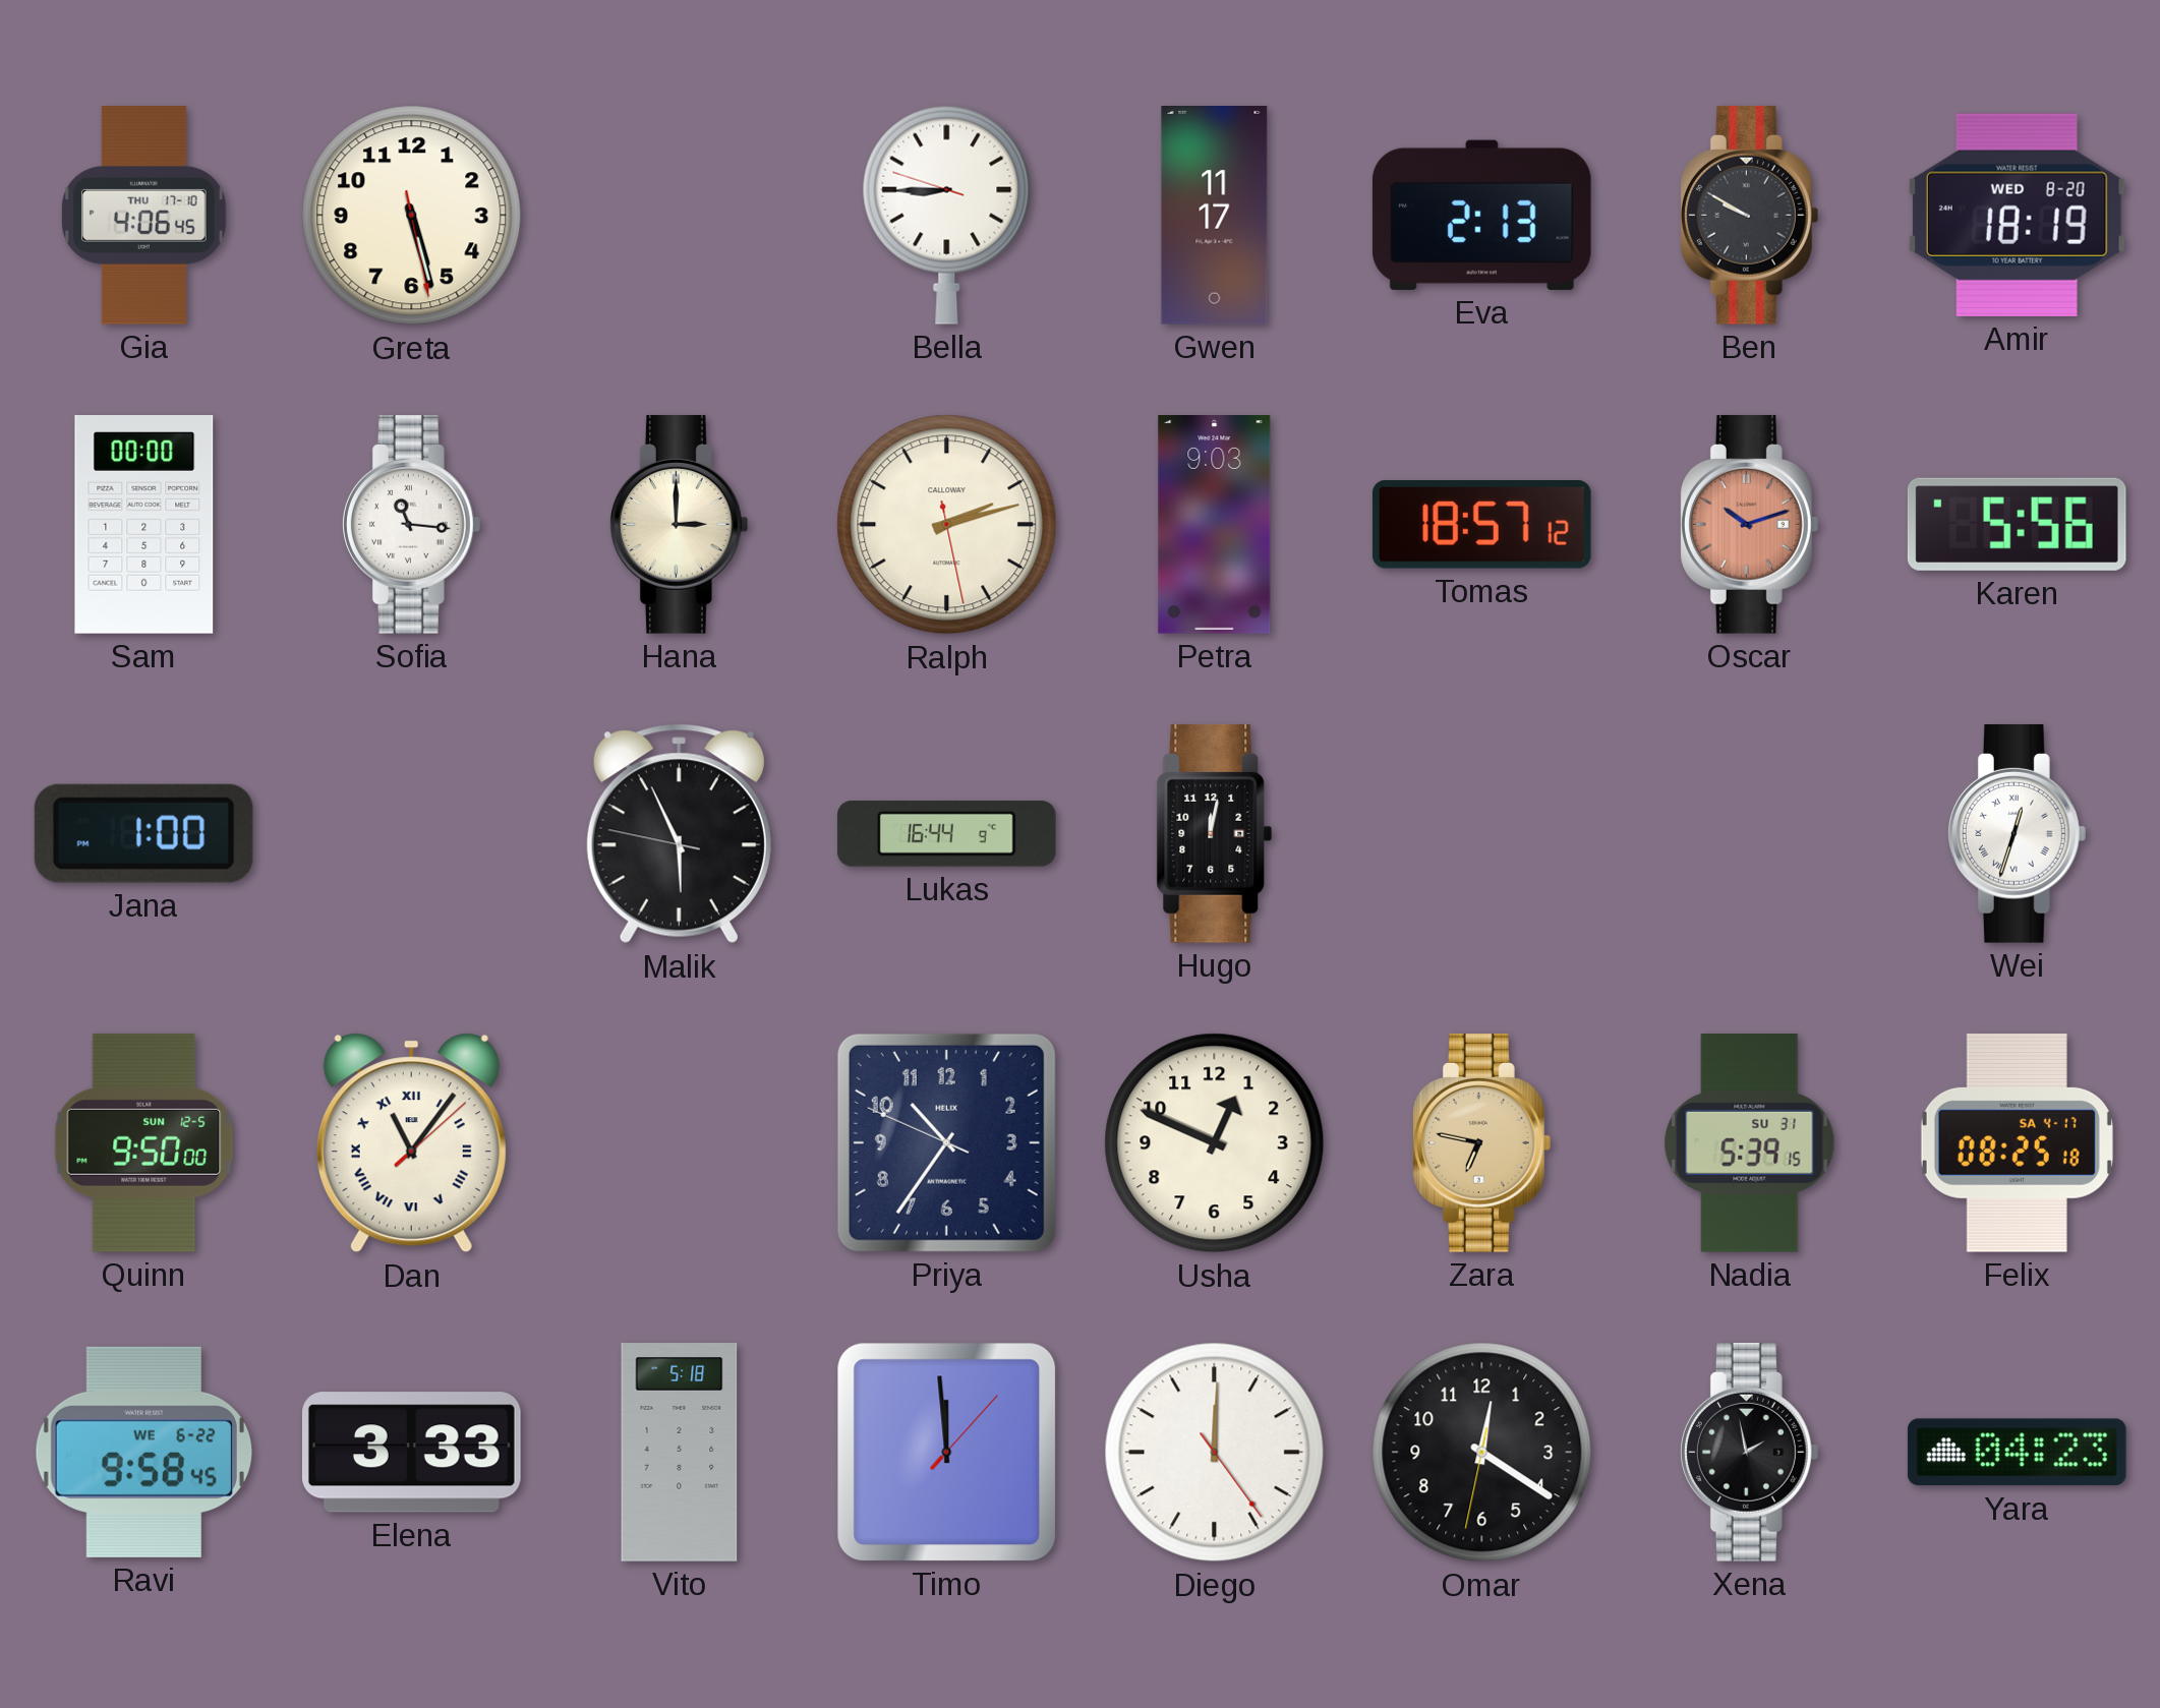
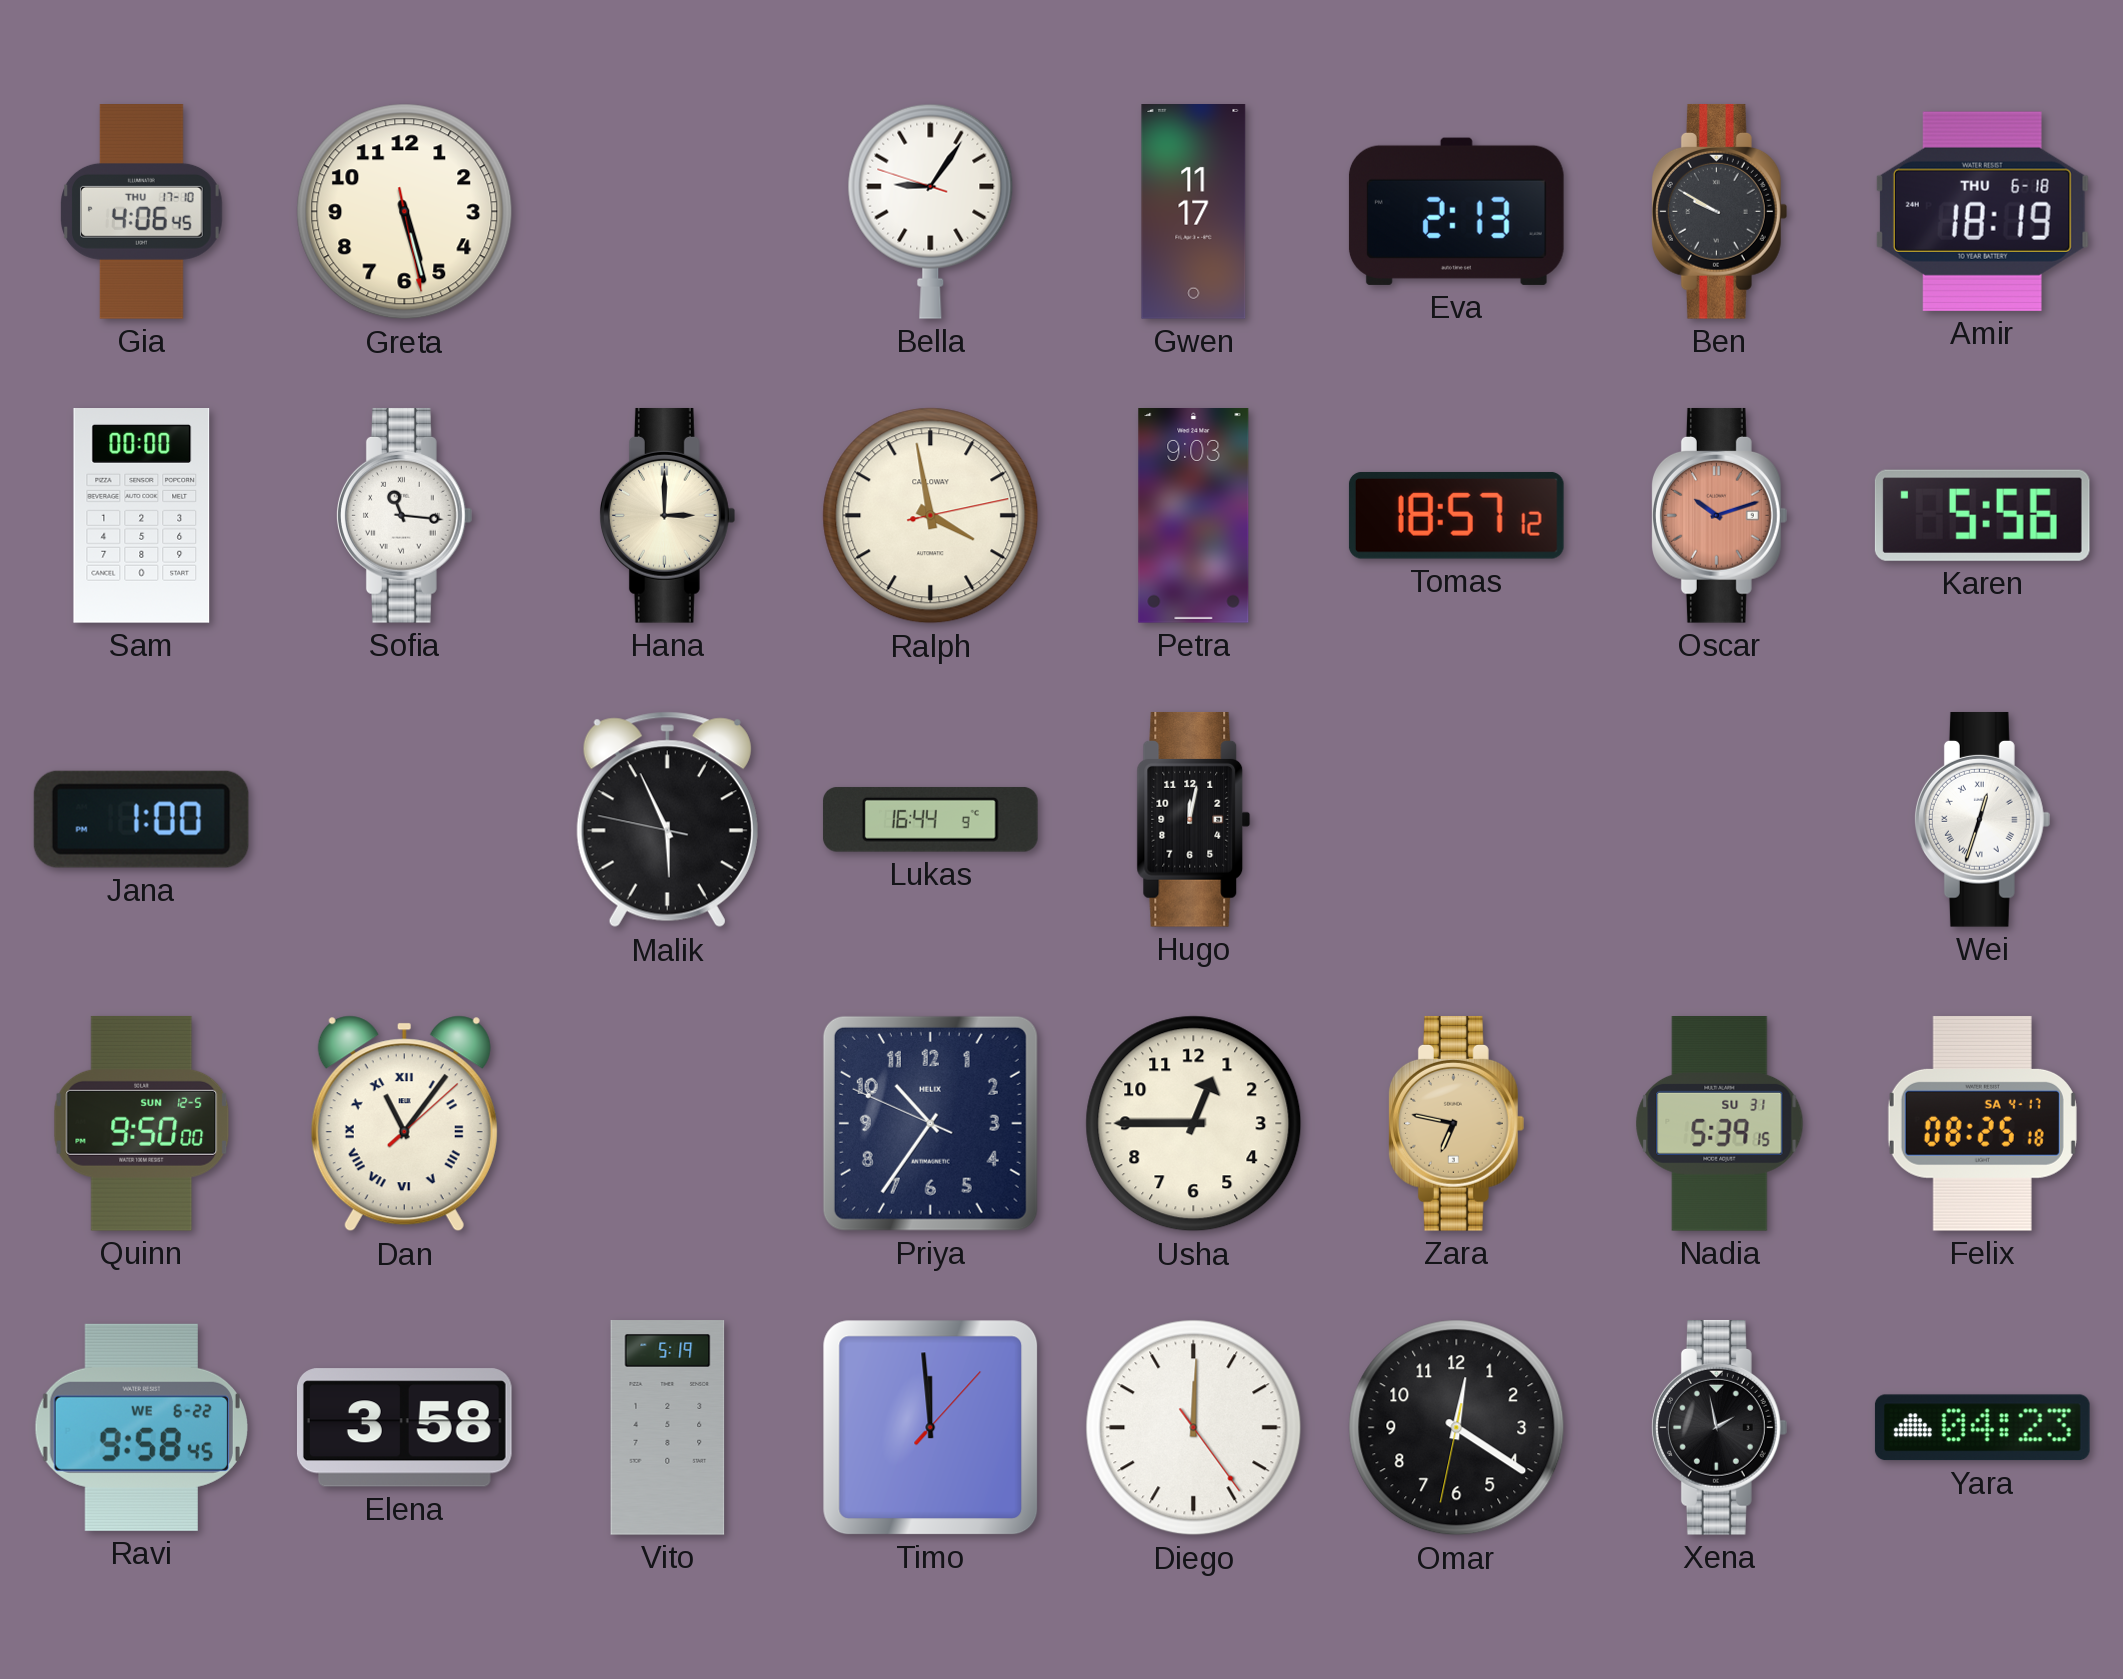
Bella: 8:44 -> 9:05
Amir date: WED 8-20 -> THU 6-18
Ralph: 2:12 -> 3:58
Usha: 12:49 -> 12:45
Elena: 3:33 -> 3:58
Vito: 5:18 -> 5:19
